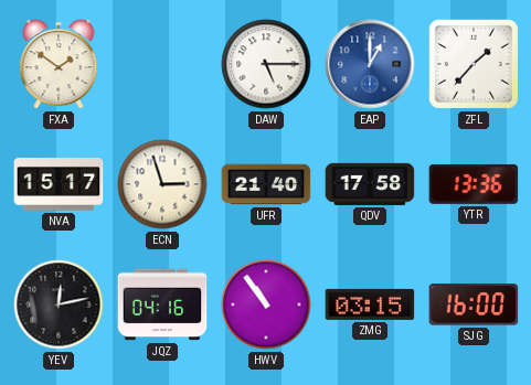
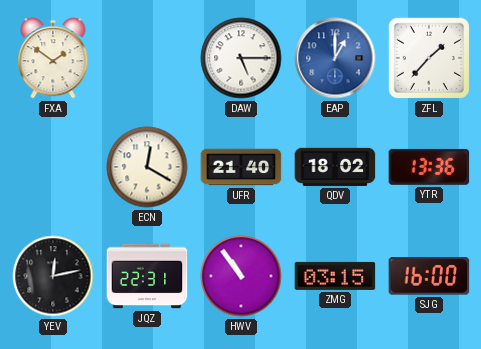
NVA: 15:17 -> none
ECN: 2:57 -> 12:20
QDV: 17:58 -> 18:02
JQZ: 04:16 -> 22:31
